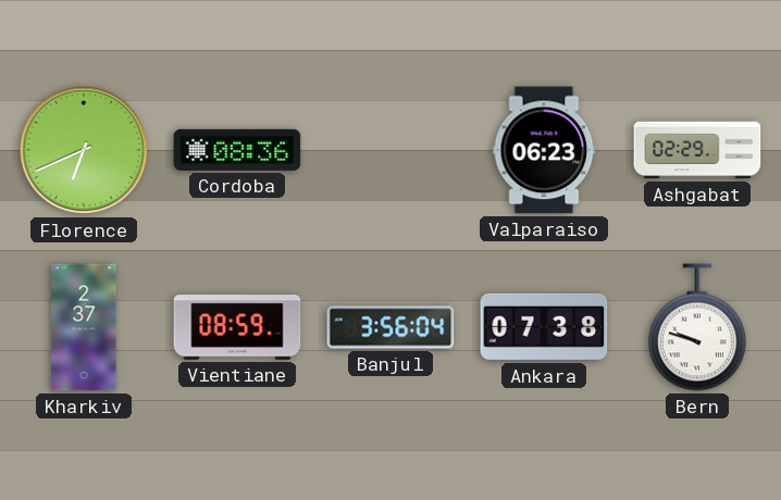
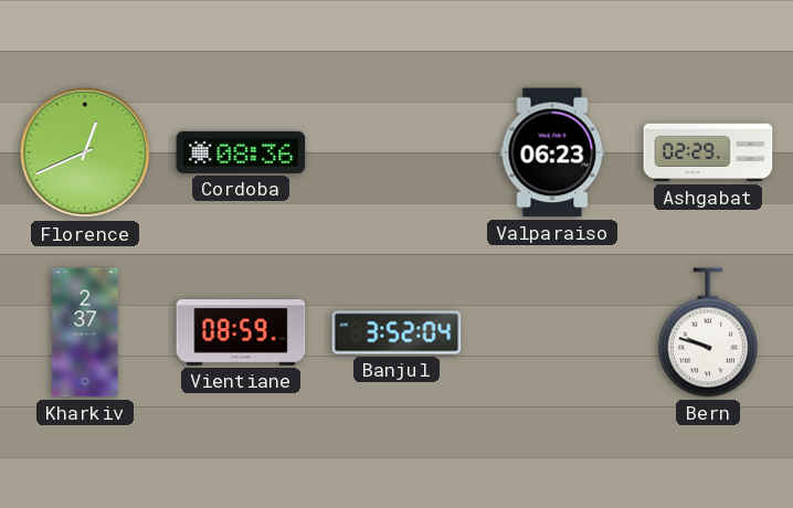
Florence: 6:41 -> 12:41
Banjul: 3:56 -> 3:52
Ankara: 07:38 -> none
